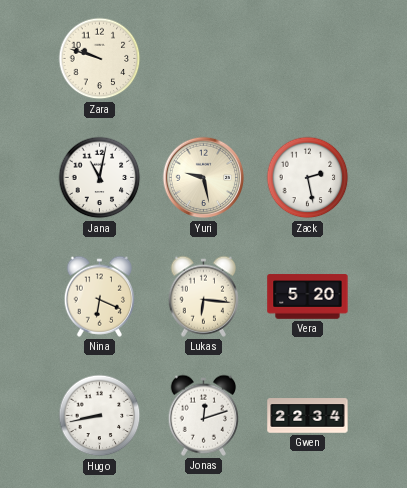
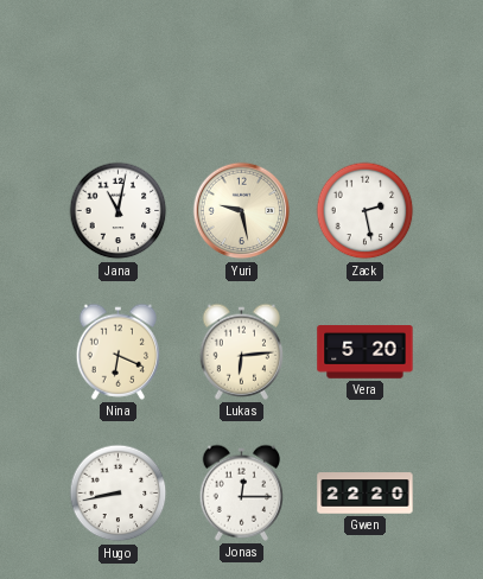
Zara: 9:48 -> none
Lukas: 6:16 -> 6:14
Jonas: 12:12 -> 12:15
Gwen: 22:34 -> 22:20
